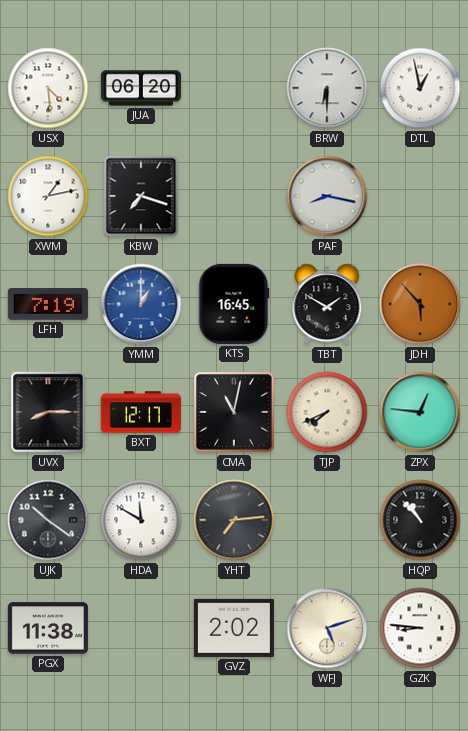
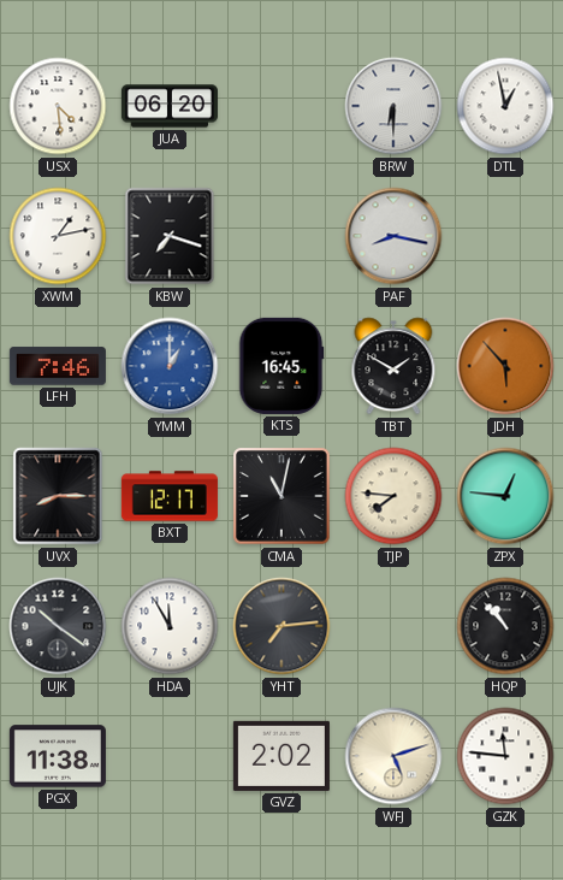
LFH: 7:19 -> 7:46
TJP: 7:41 -> 7:46
HDA: 11:50 -> 11:55
GZK: 8:46 -> 11:46
